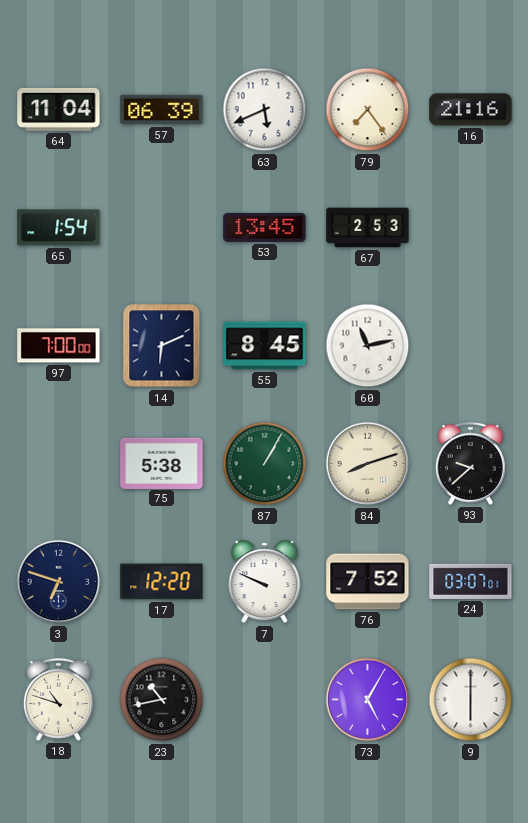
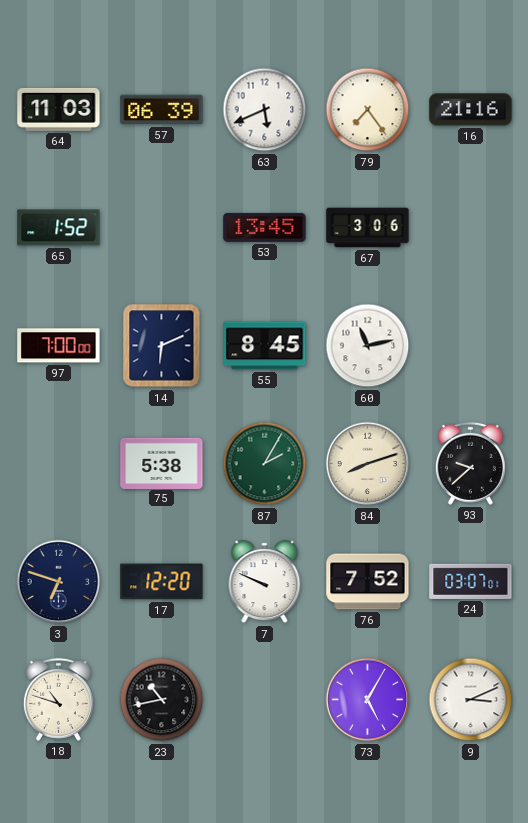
64: 11:04 -> 11:03
65: 1:54 -> 1:52
67: 2:53 -> 3:06
87: 1:05 -> 2:05
9: 6:00 -> 3:11
